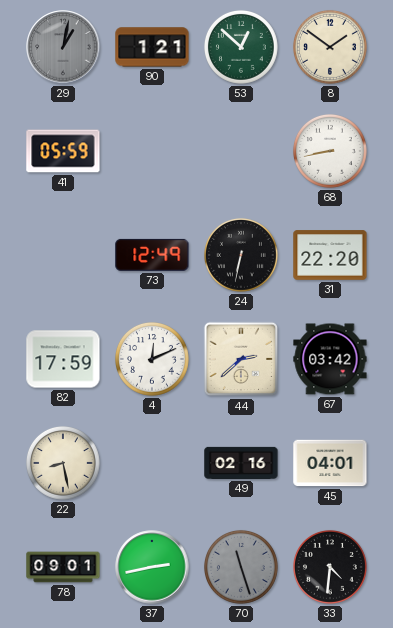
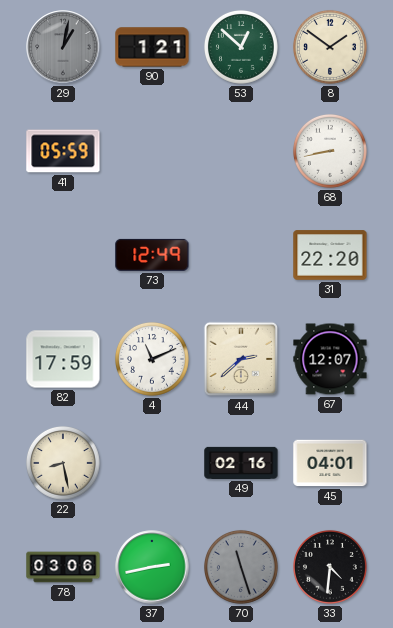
24: 6:32 -> none
4: 12:11 -> 11:11
67: 03:42 -> 12:07
78: 09:01 -> 03:06
